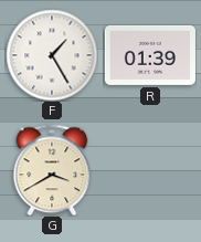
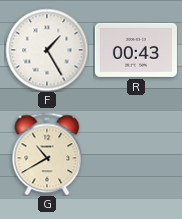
R: 01:39 -> 00:43
G: 3:40 -> 10:40
